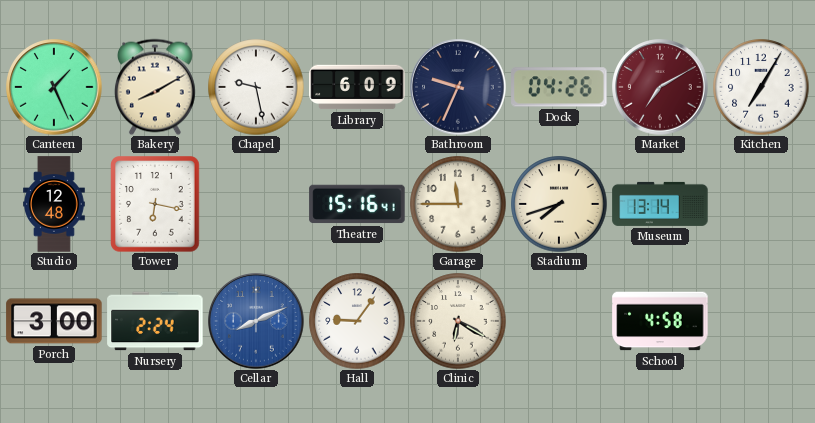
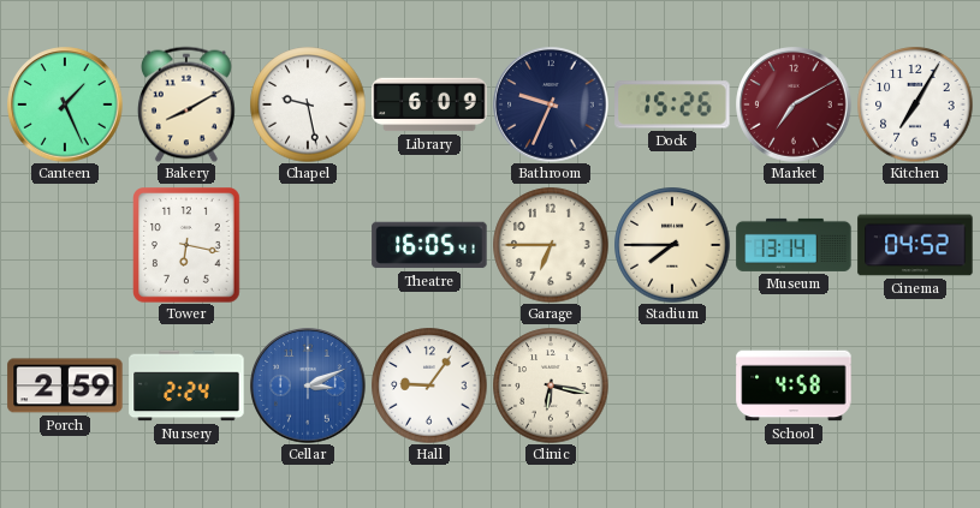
Dock: 04:26 -> 15:26
Studio: 12:48 -> none
Theatre: 15:16 -> 16:05
Garage: 11:45 -> 6:45
Stadium: 7:42 -> 7:45
Cinema: none -> 04:52
Porch: 3:00 -> 2:59
Cellar: 8:11 -> 3:11
Clinic: 6:20 -> 6:17
